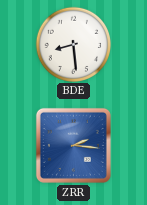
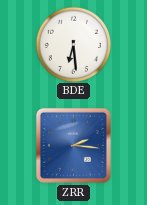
BDE: 8:29 -> 6:29
